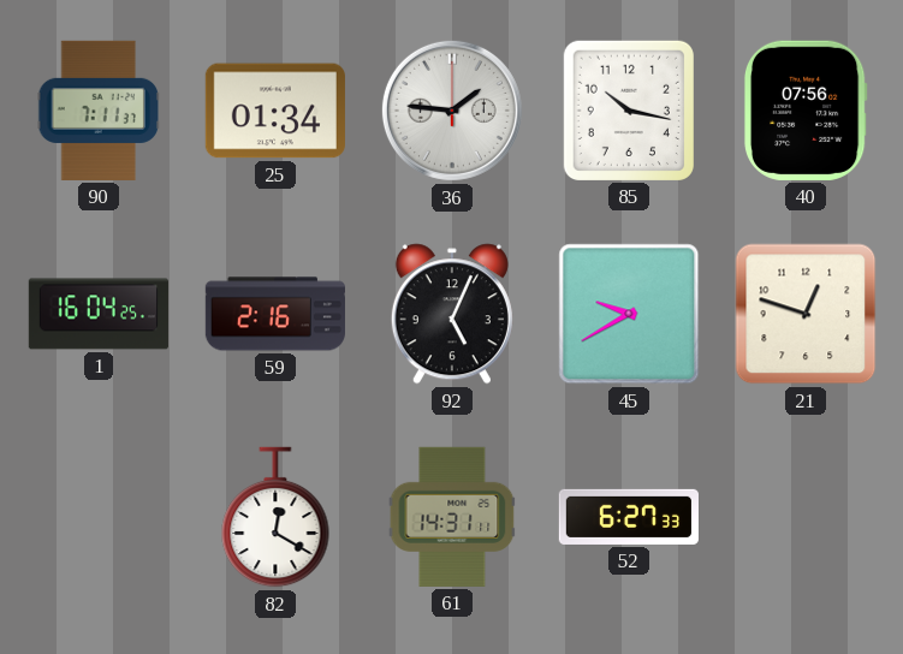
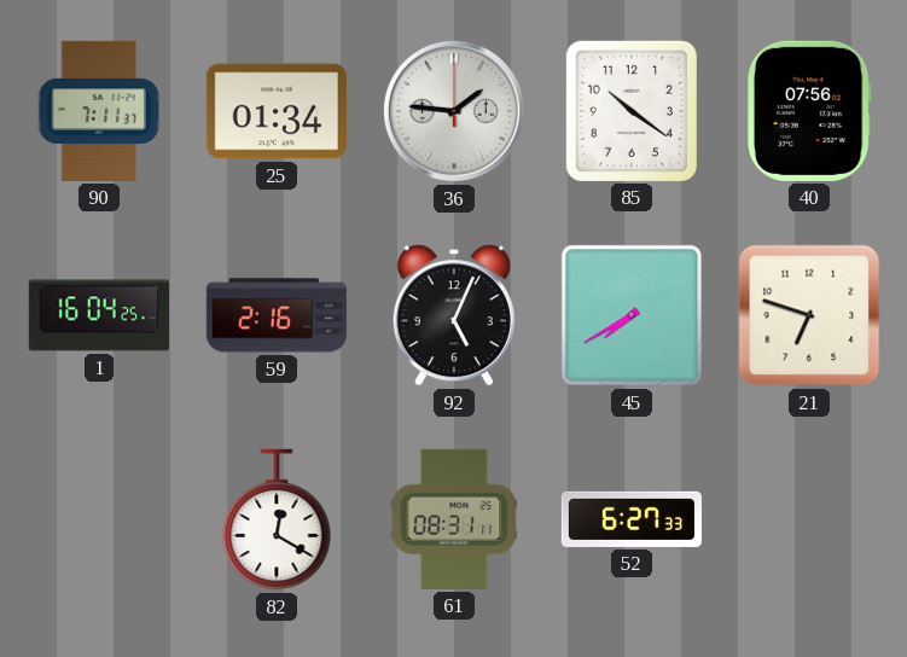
85: 10:17 -> 10:21
45: 9:40 -> 7:40
21: 12:48 -> 6:48
61: 14:31 -> 08:31
